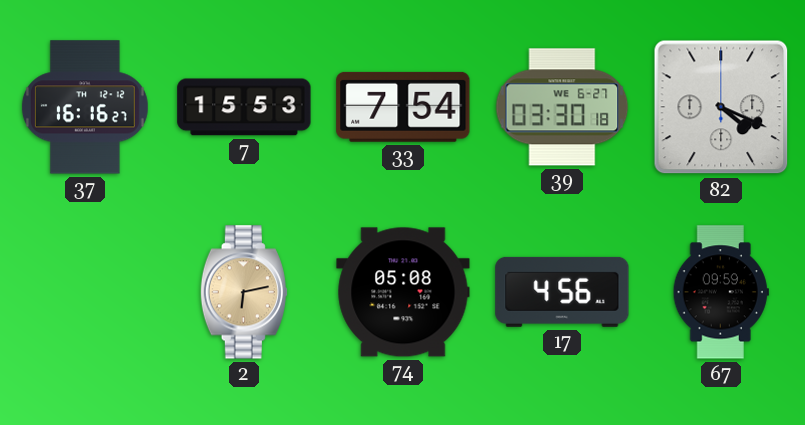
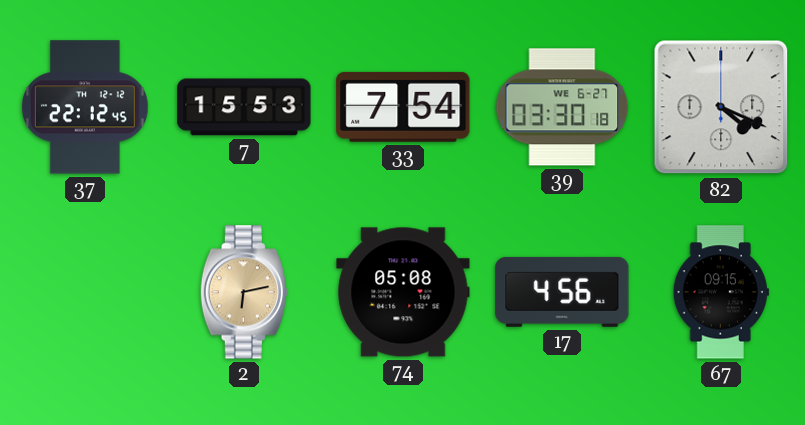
37: 16:16 -> 22:12
67: 09:59 -> 09:15
